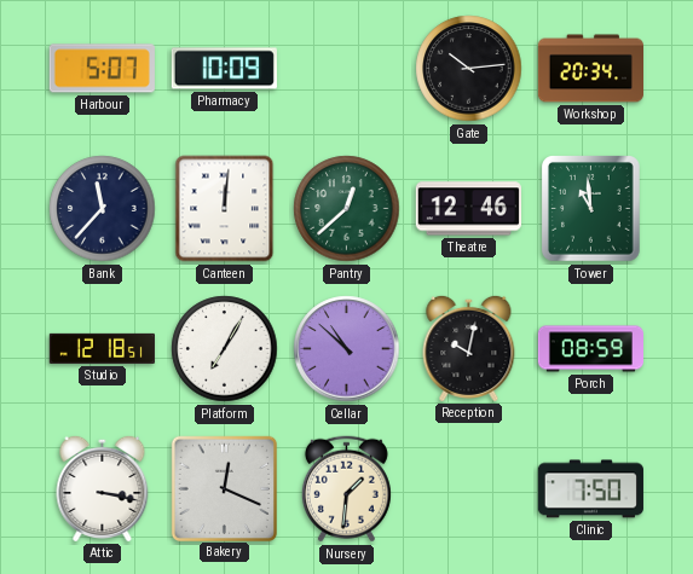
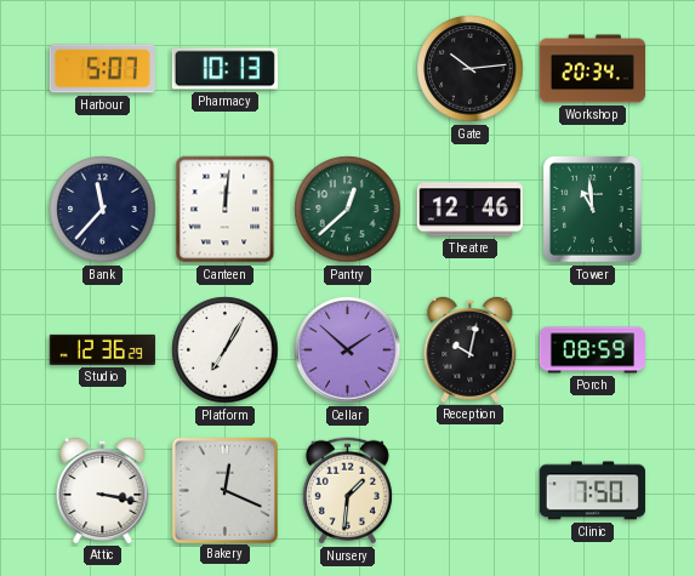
Pharmacy: 10:09 -> 10:13
Studio: 12:18 -> 12:36
Cellar: 10:52 -> 1:52
